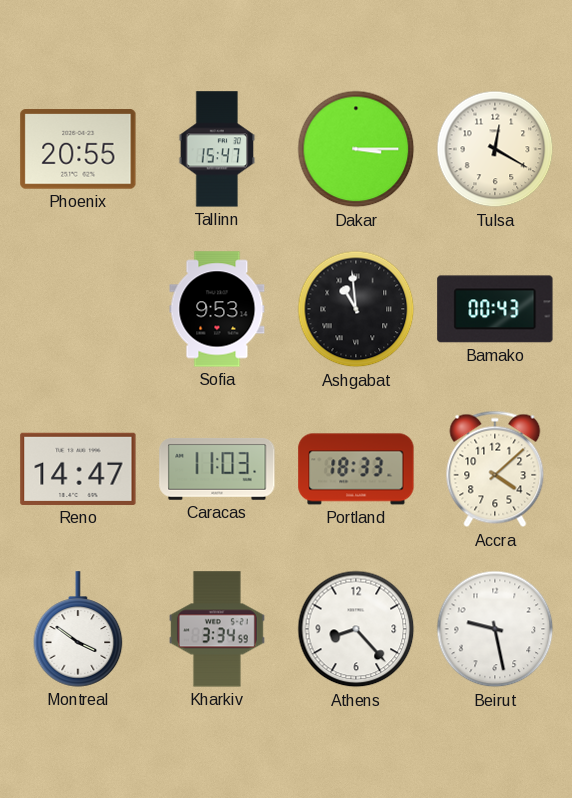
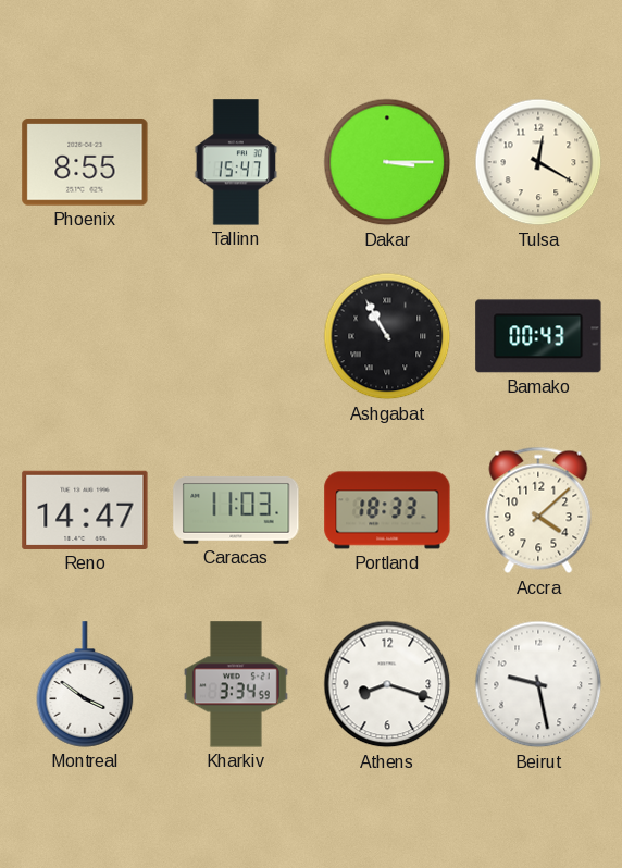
Phoenix: 20:55 -> 8:55
Sofia: 9:53 -> none
Ashgabat: 10:59 -> 10:55
Athens: 8:23 -> 8:18
